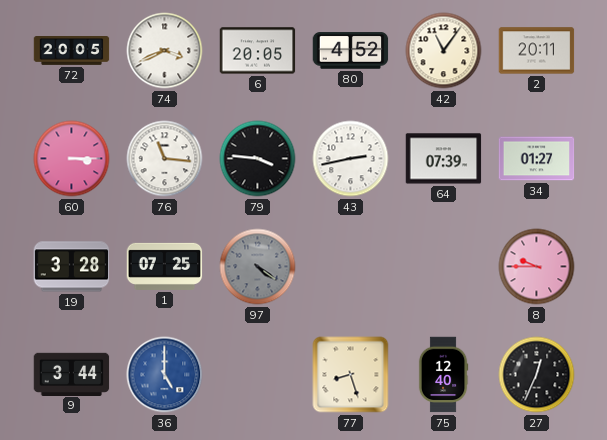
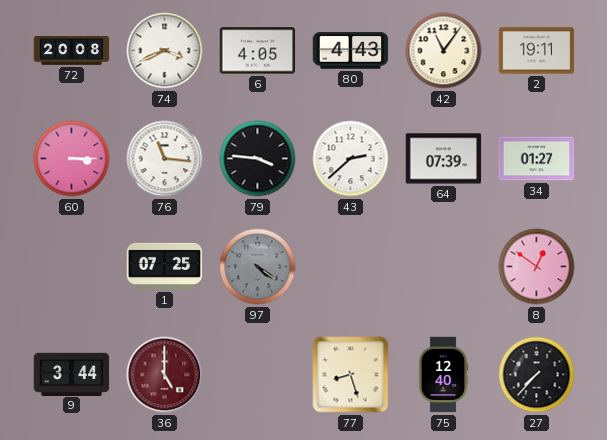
72: 20:05 -> 20:08
6: 20:05 -> 4:05
80: 4:52 -> 4:43
2: 20:11 -> 19:11
43: 2:43 -> 2:38
19: 3:28 -> none
8: 9:45 -> 12:51
36 dial: blue -> burgundy
27: 12:34 -> 7:37
